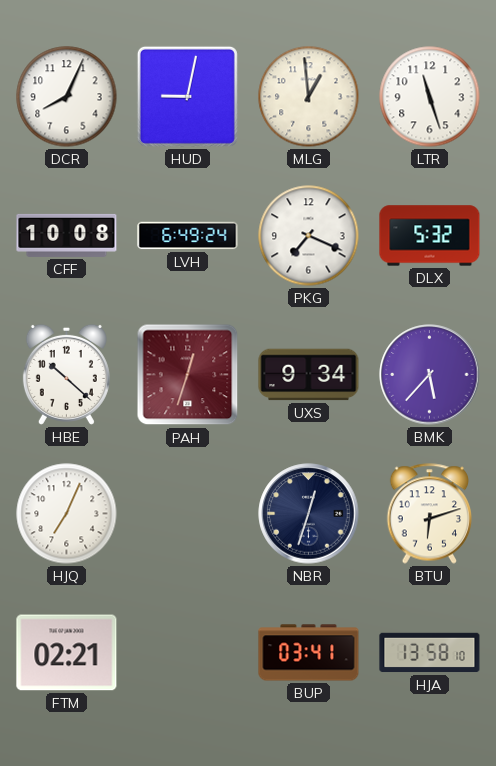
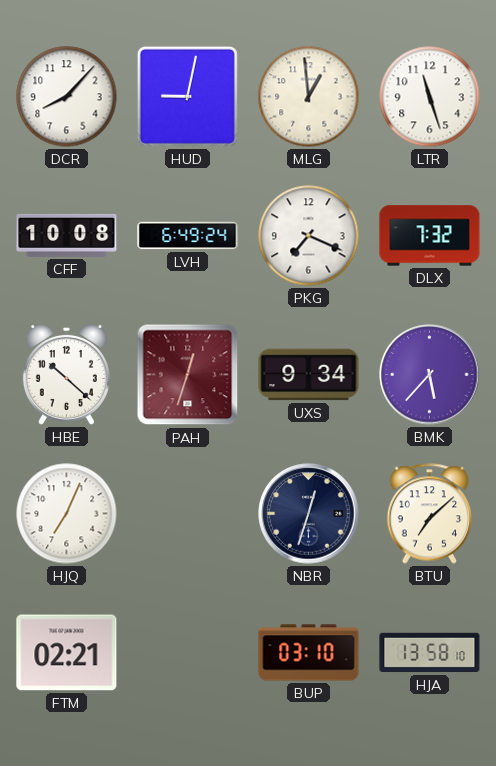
DCR: 8:04 -> 8:07
DLX: 5:32 -> 7:32
BTU: 6:12 -> 7:08
BUP: 03:41 -> 03:10
